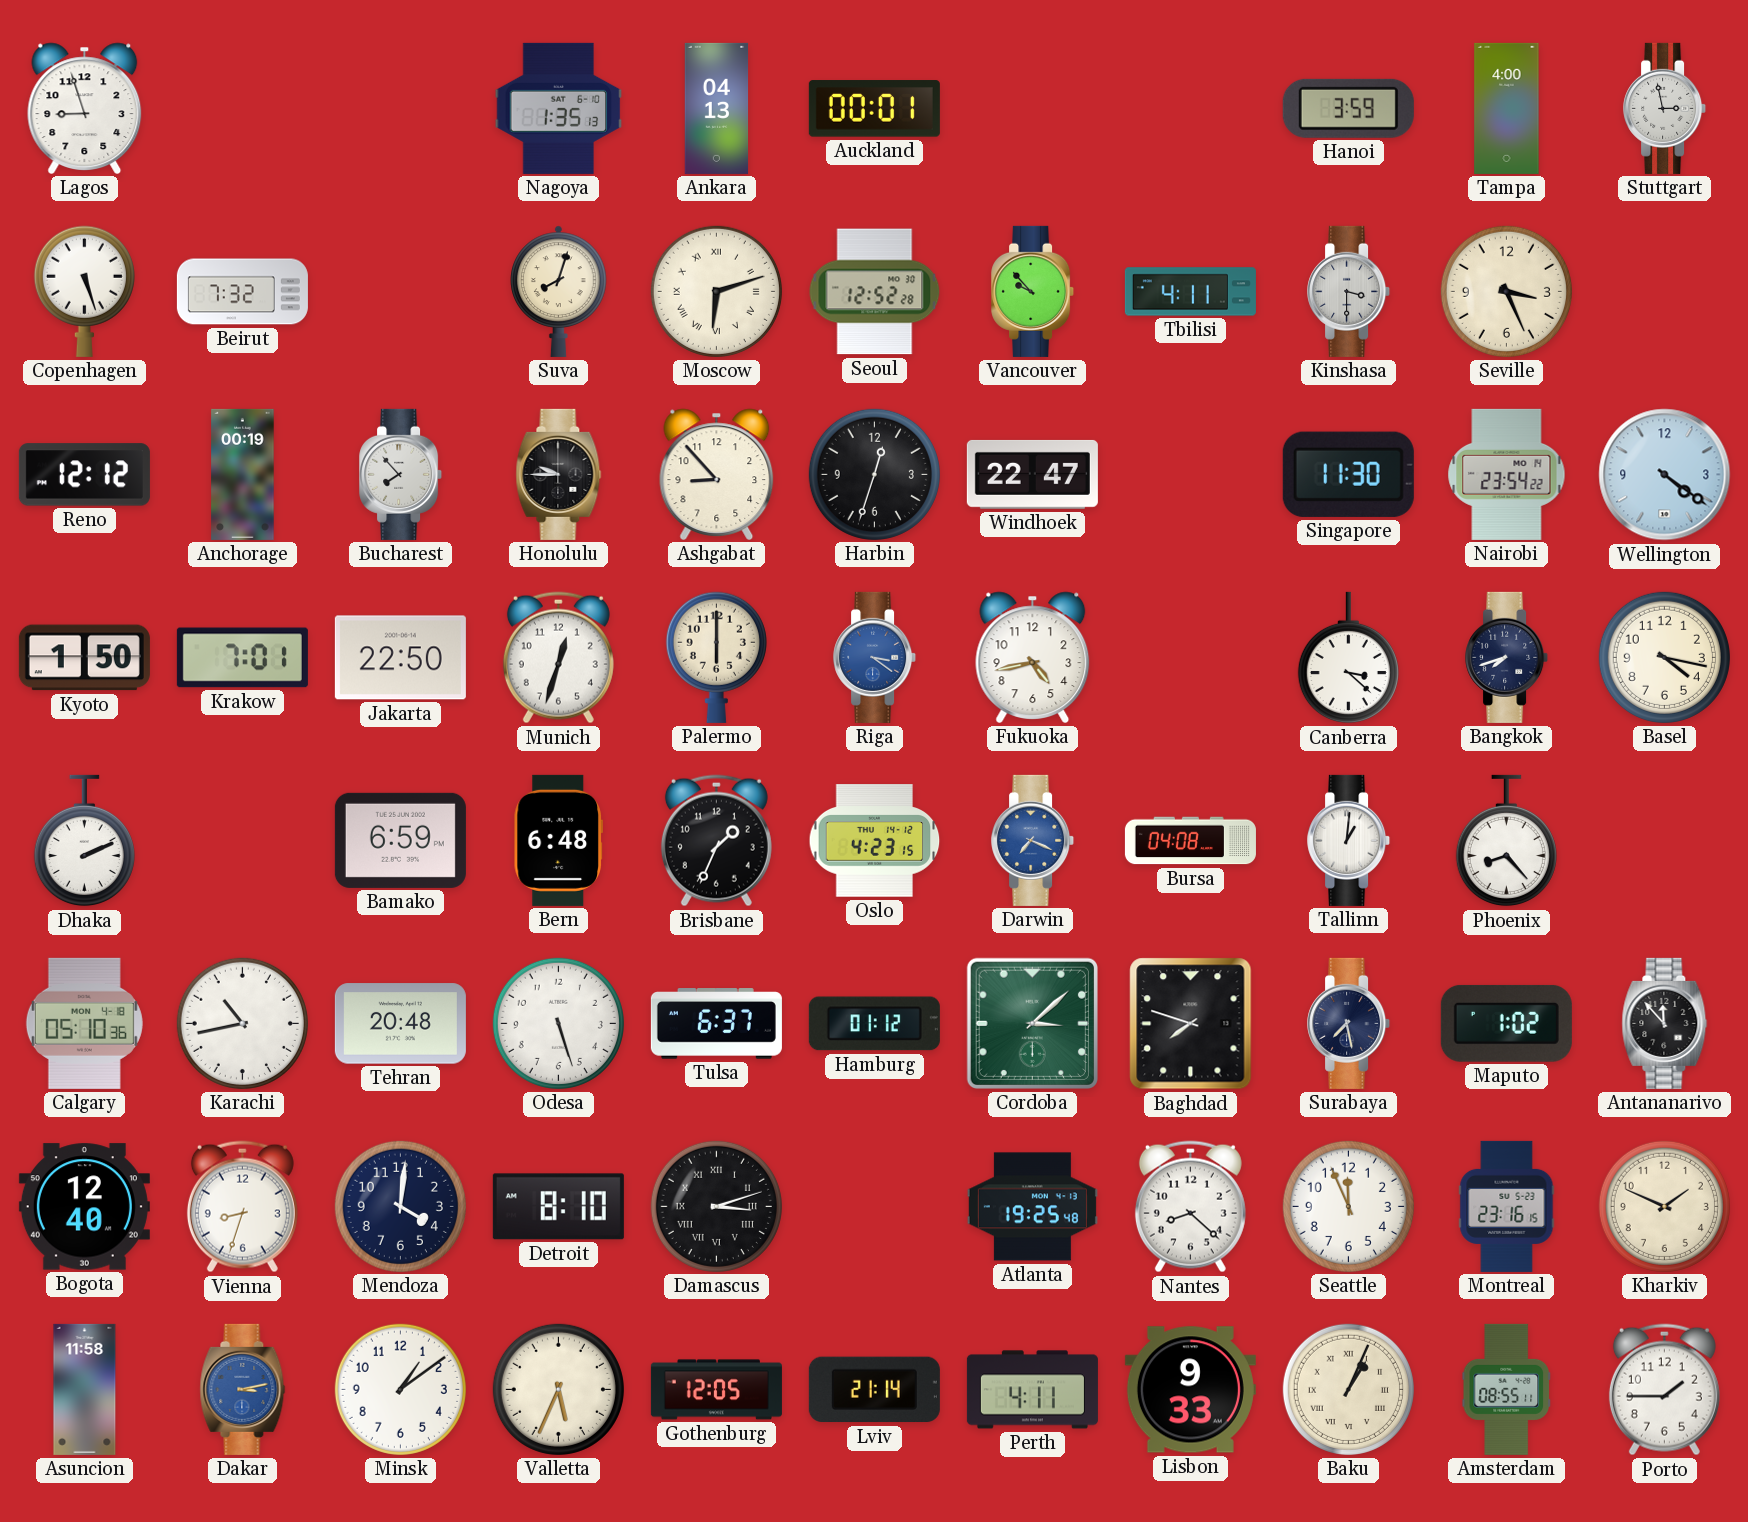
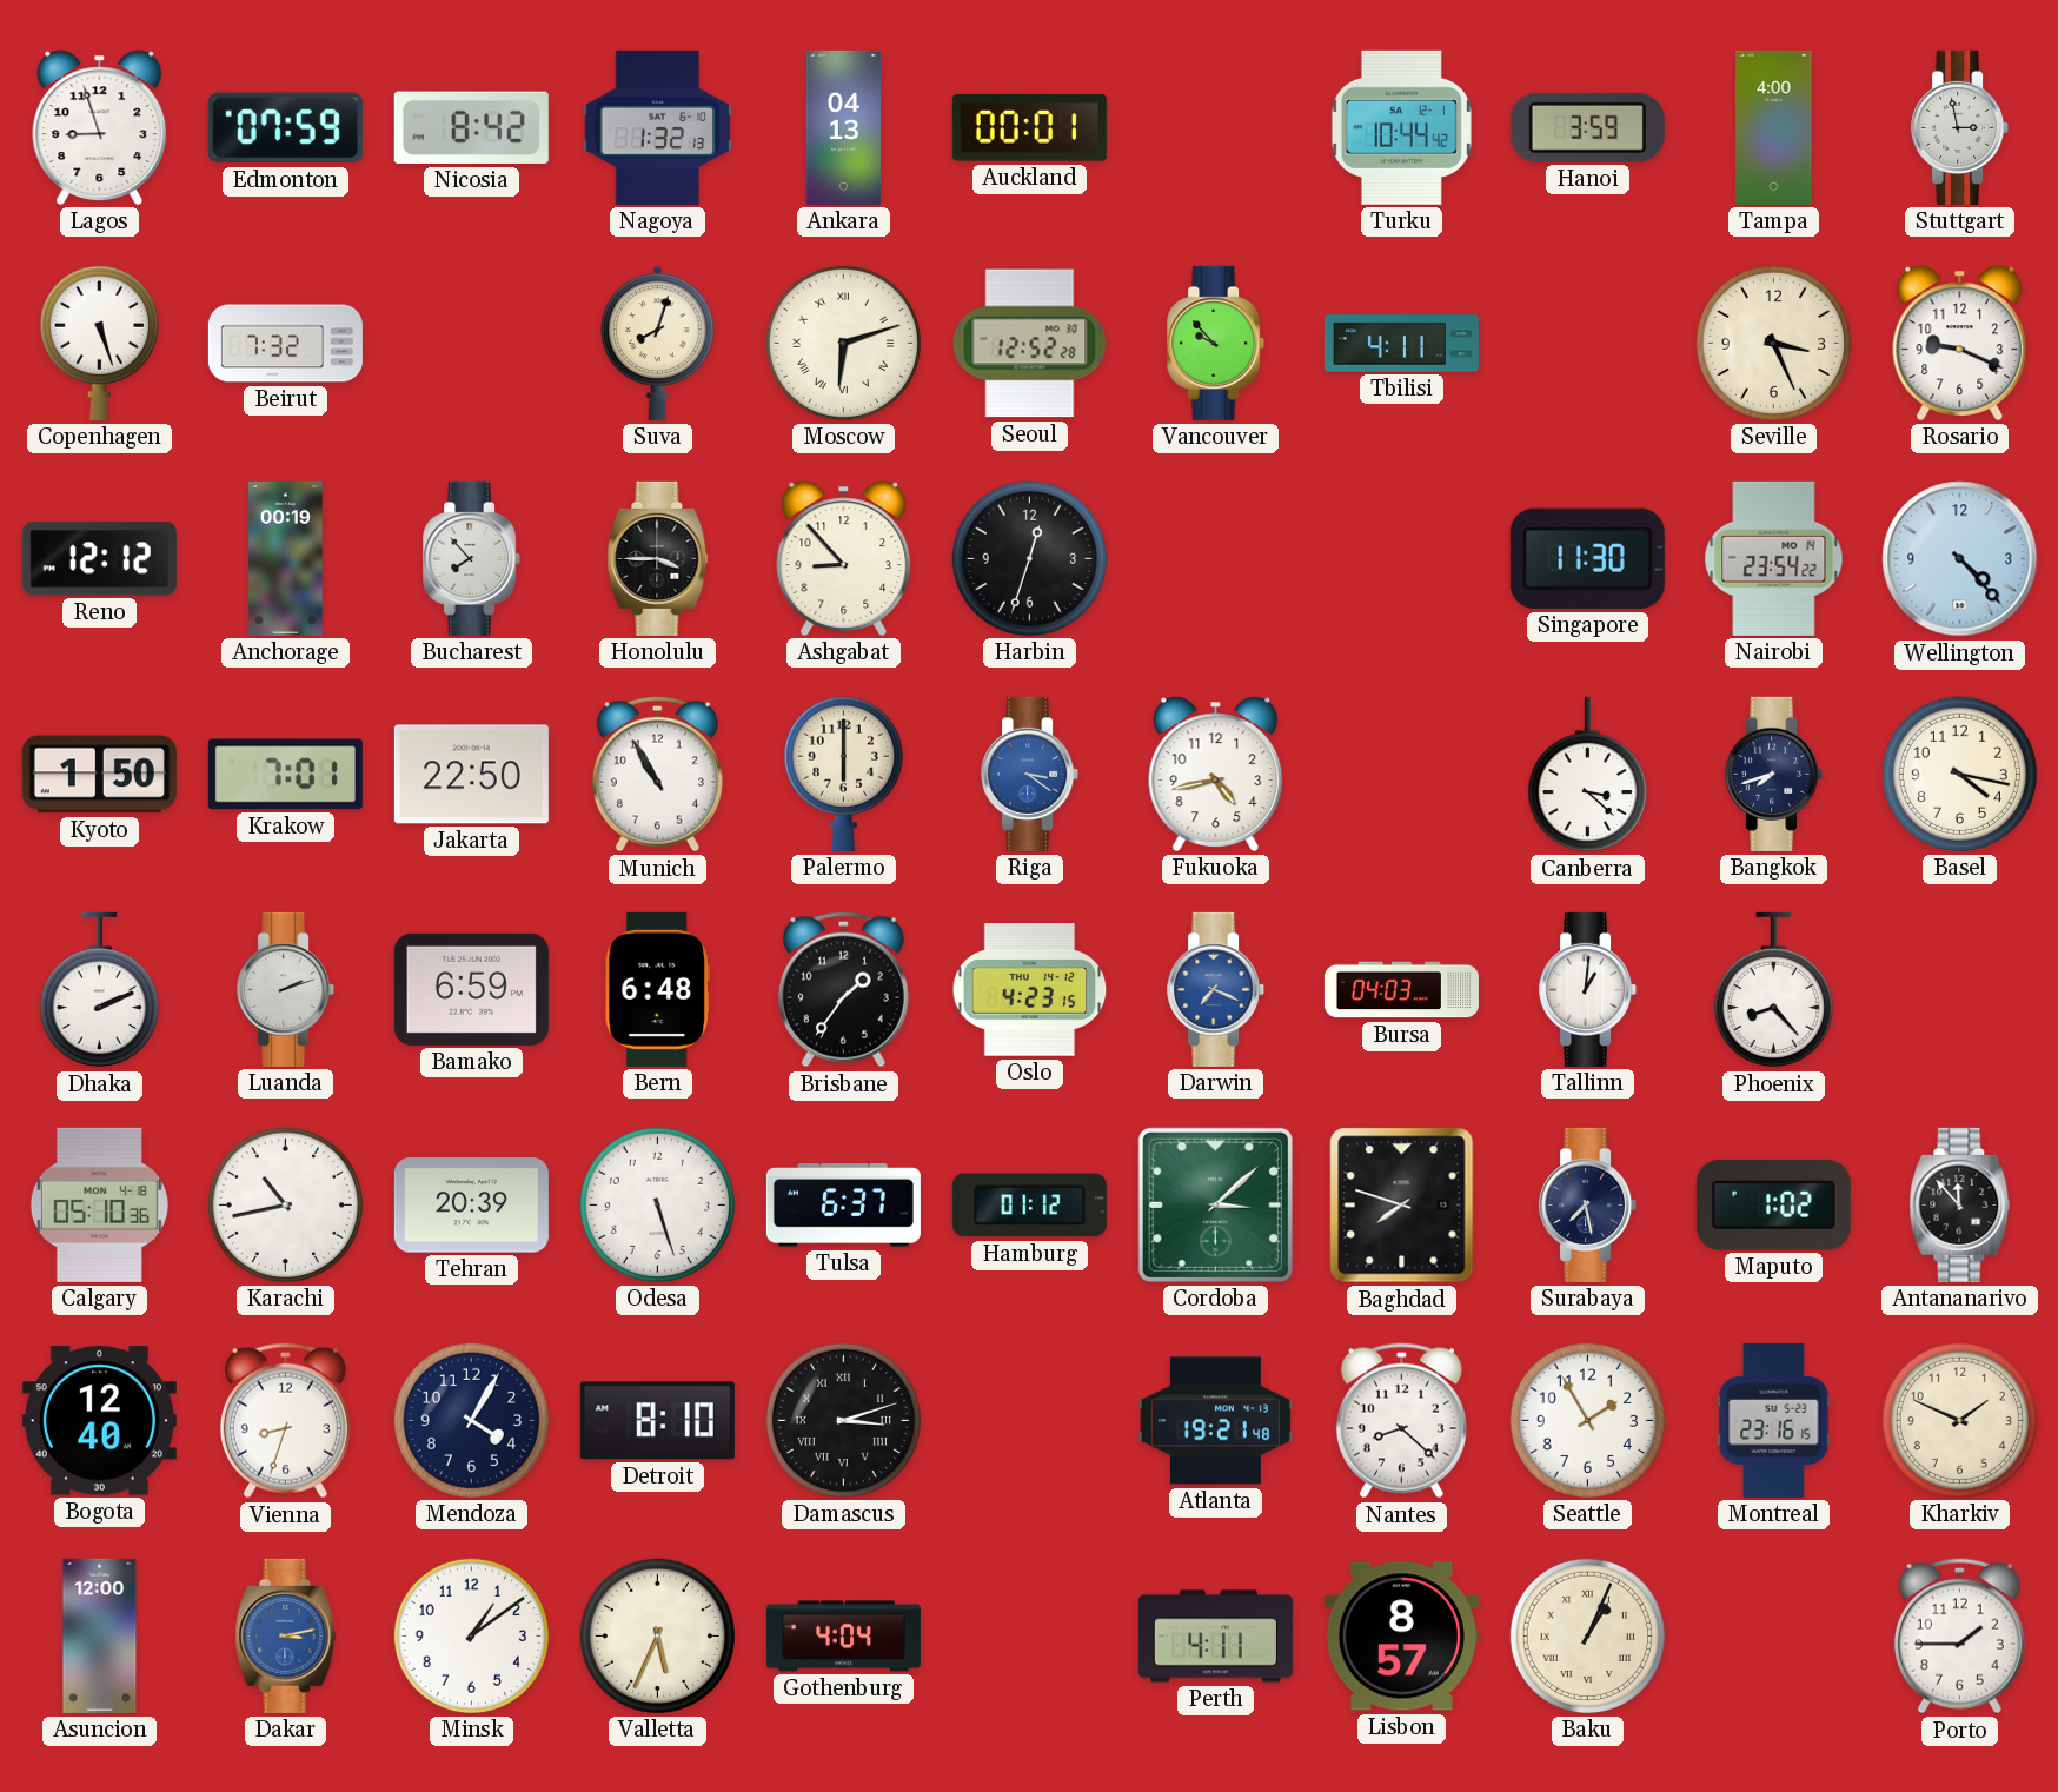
Edmonton: none -> 07:59
Nicosia: none -> 8:42
Nagoya: 1:35 -> 1:32
Turku: none -> 10:44
Kinshasa: 3:30 -> none
Rosario: none -> 9:19
Honolulu: 9:45 -> 3:45
Windhoek: 22:47 -> none
Wellington: 4:21 -> 4:23
Munich: 12:33 -> 10:55
Luanda: none -> 2:12
Brisbane: 1:34 -> 1:36
Bursa: 04:08 -> 04:03
Tehran: 20:48 -> 20:39
Mendoza: 4:01 -> 4:05
Atlanta: 19:25 -> 19:21
Seattle: 11:56 -> 1:55
Asuncion: 11:58 -> 12:00
Gothenburg: 12:05 -> 4:04
Lviv: 21:14 -> none
Lisbon: 9:33 -> 8:57
Amsterdam: 08:55 -> none
